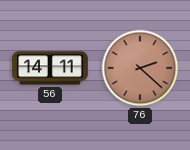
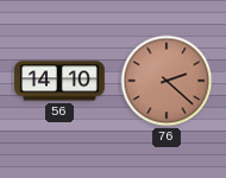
56: 14:11 -> 14:10
